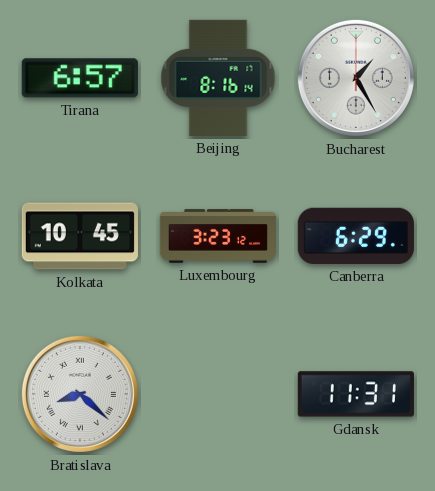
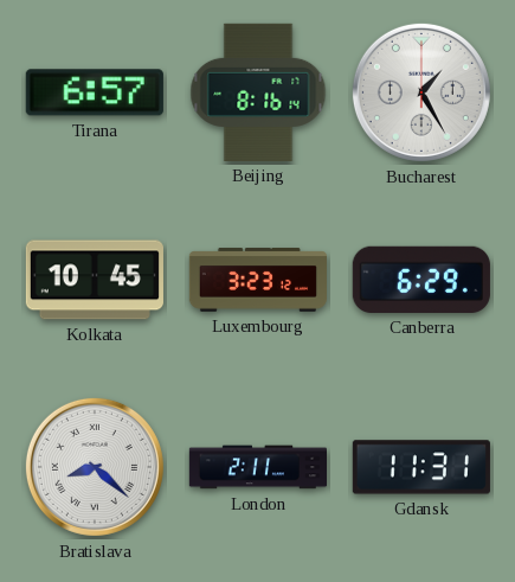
London: none -> 2:11
